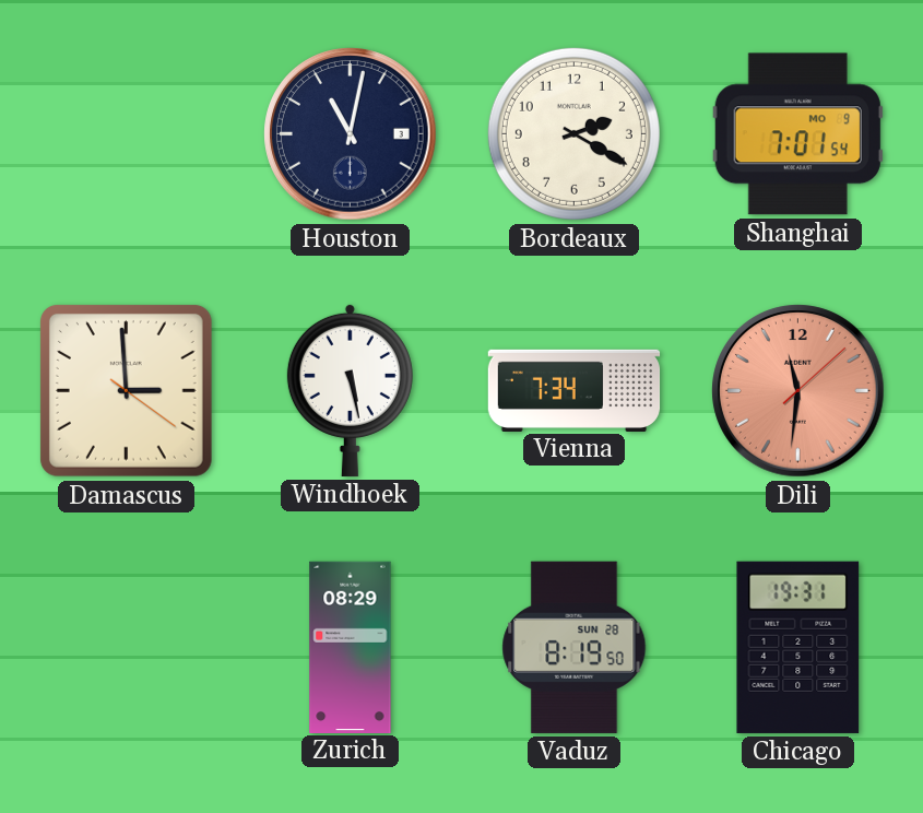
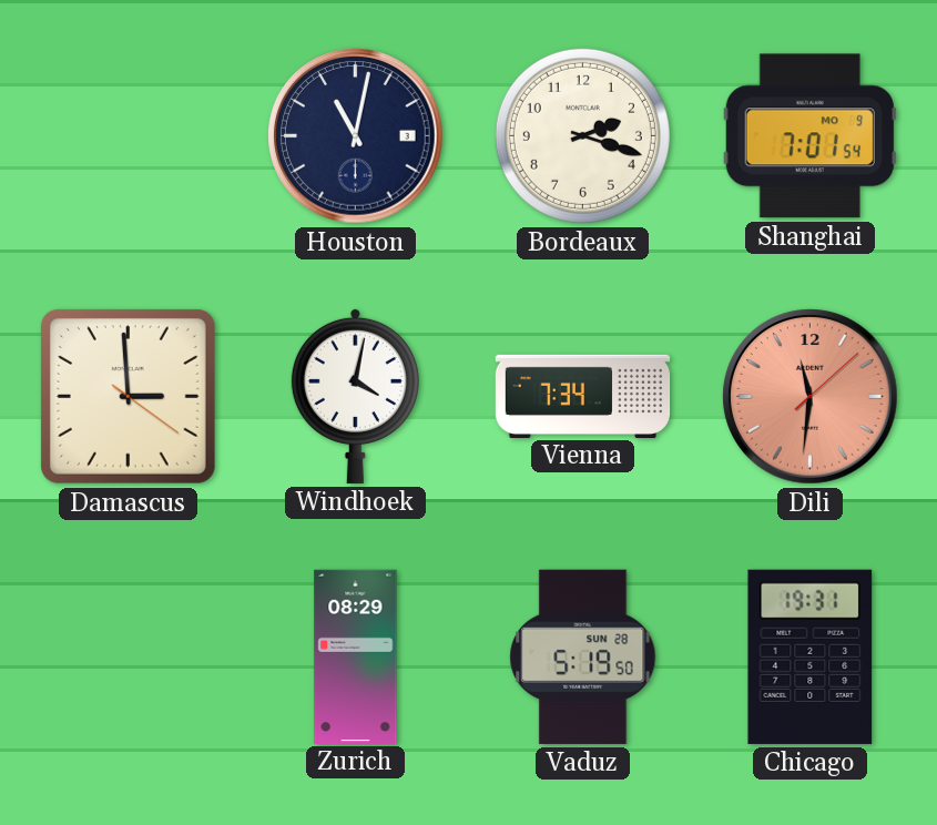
Bordeaux: 2:20 -> 2:18
Windhoek: 5:28 -> 4:02
Vaduz: 8:19 -> 5:19
